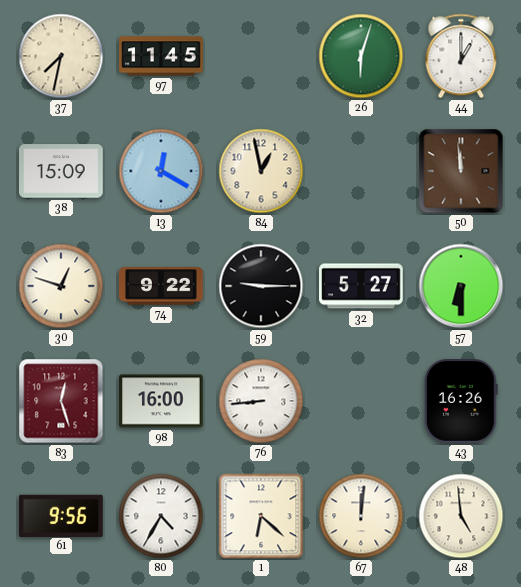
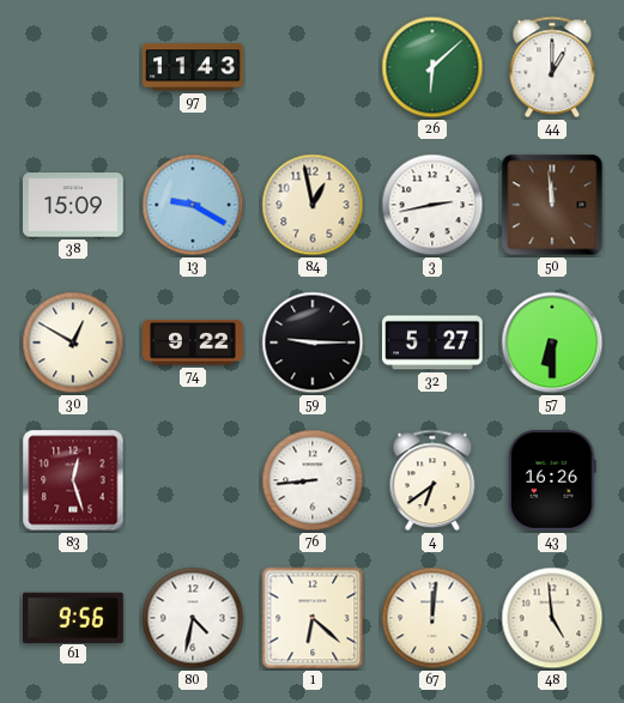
37: 7:32 -> none
97: 11:45 -> 11:43
26: 6:03 -> 6:08
13: 12:20 -> 9:20
3: none -> 2:43
30: 12:48 -> 12:50
98: 16:00 -> none
4: none -> 6:39
80: 4:35 -> 4:32
